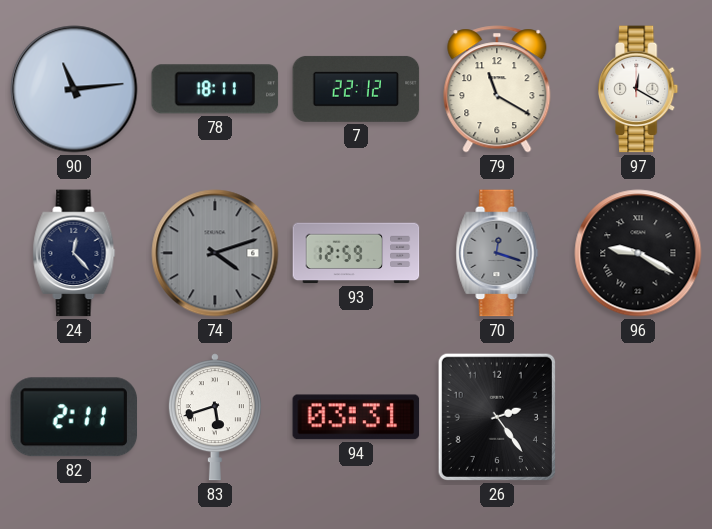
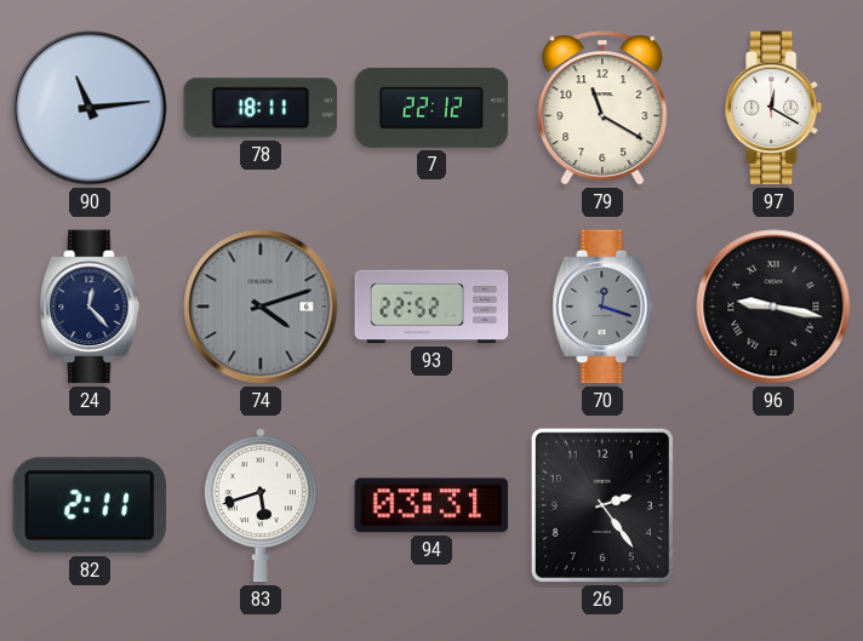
93: 12:59 -> 22:52
96: 9:20 -> 9:17
